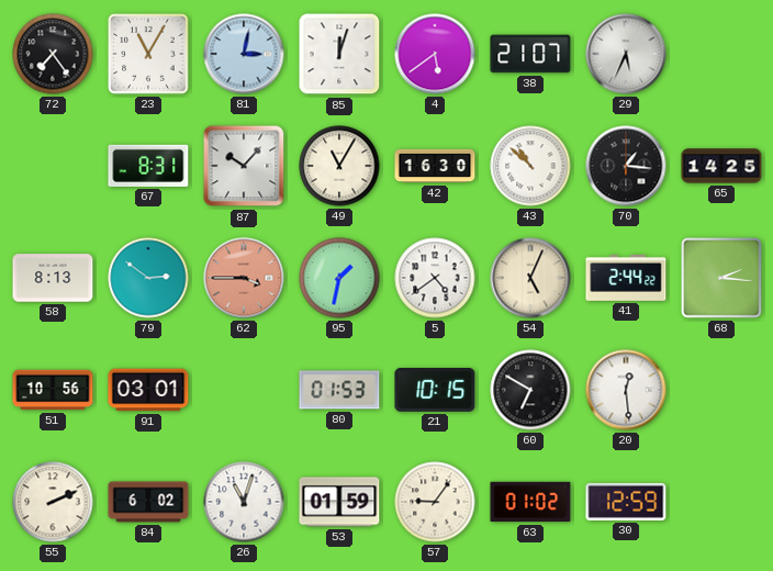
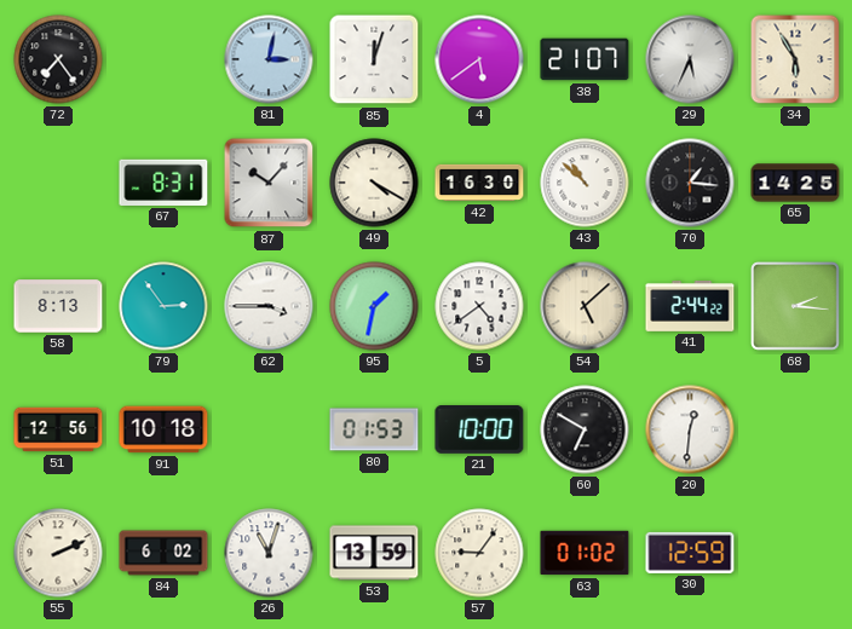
23: 11:05 -> none
34: none -> 5:55
49: 11:05 -> 4:20
79: 2:51 -> 2:54
62 dial: salmon -> white
54: 5:04 -> 5:08
51: 10:56 -> 12:56
91: 03:01 -> 10:18
21: 10:15 -> 10:00
20: 12:29 -> 12:31
53: 01:59 -> 13:59
